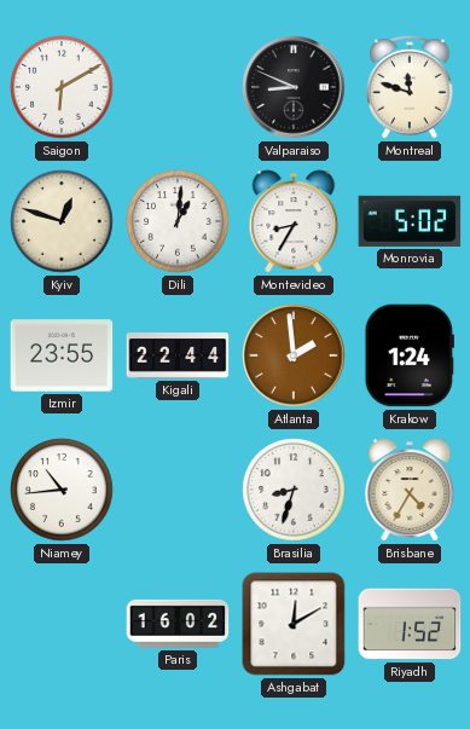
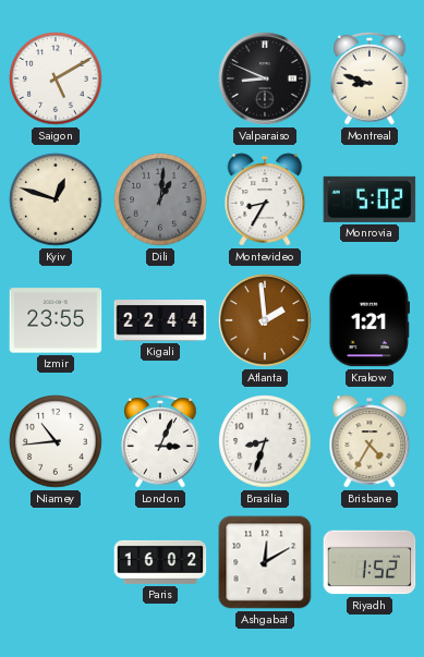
Saigon: 6:10 -> 5:10
Montreal: 11:48 -> 8:48
Dili dial: white -> grey
Krakow: 1:24 -> 1:21
London: none -> 3:04
